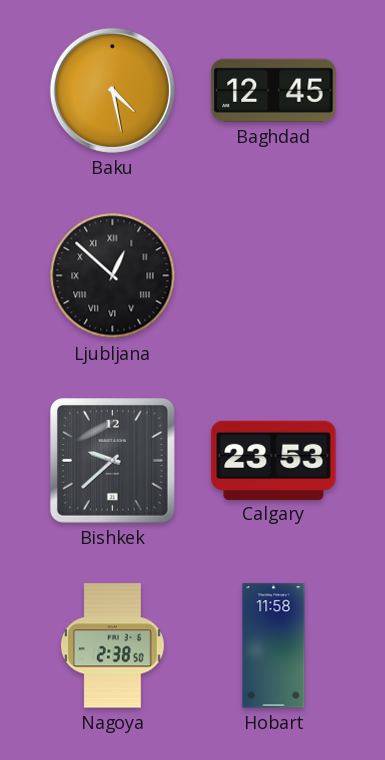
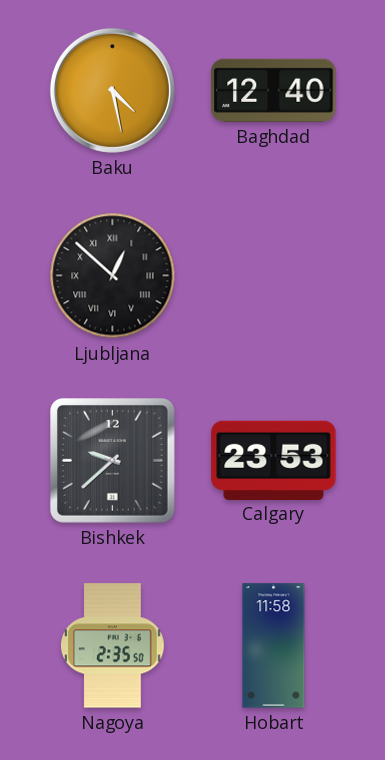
Baghdad: 12:45 -> 12:40
Nagoya: 2:38 -> 2:35
